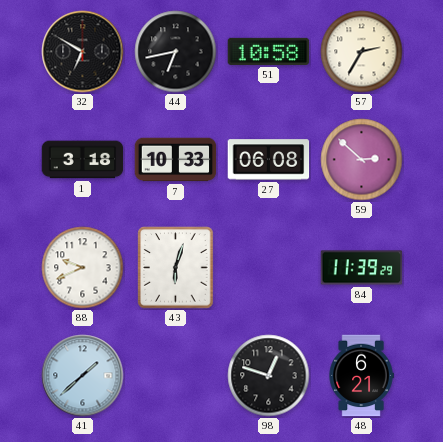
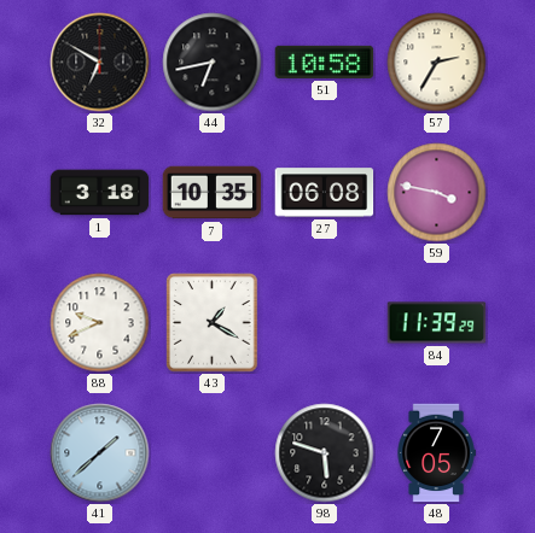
7: 10:33 -> 10:35
59: 2:52 -> 3:47
43: 6:03 -> 1:20
98: 12:48 -> 5:48
48: 6:21 -> 7:05
